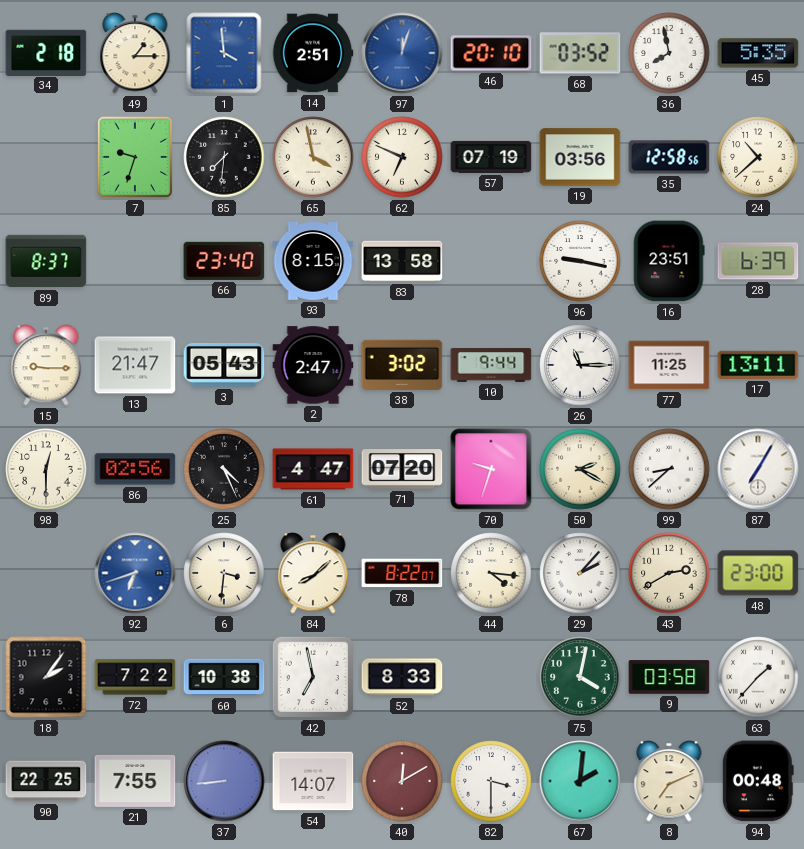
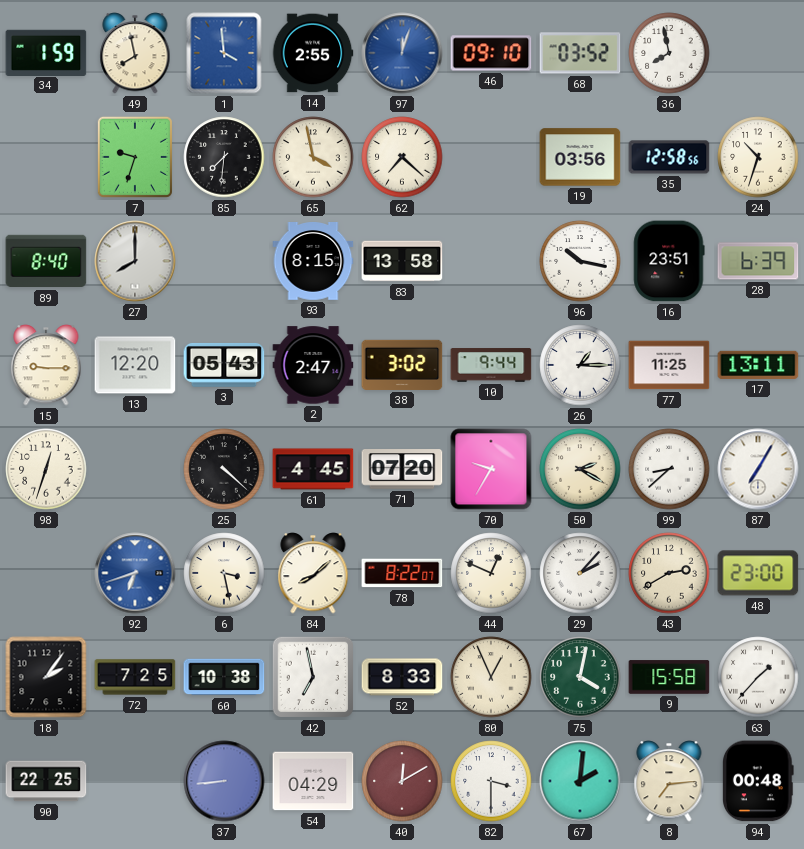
34: 2:18 -> 1:59
49: 1:15 -> 7:58
14: 2:51 -> 2:55
46: 20:10 -> 09:10
45: 5:35 -> none
62: 6:49 -> 7:22
57: 07:19 -> none
24: 10:38 -> 10:33
89: 8:37 -> 8:40
27: none -> 8:00
66: 23:40 -> none
96: 9:17 -> 10:17
13: 21:47 -> 12:20
26: 11:15 -> 1:15
98: 12:30 -> 12:33
86: 02:56 -> none
25: 4:26 -> 4:22
61: 4:47 -> 4:45
70: 9:33 -> 9:35
6: 3:31 -> 3:28
44: 4:16 -> 12:49
72: 7:22 -> 7:25
80: none -> 12:56
9: 03:58 -> 15:58
21: 7:55 -> none
54: 14:07 -> 04:29
8: 7:11 -> 7:14
